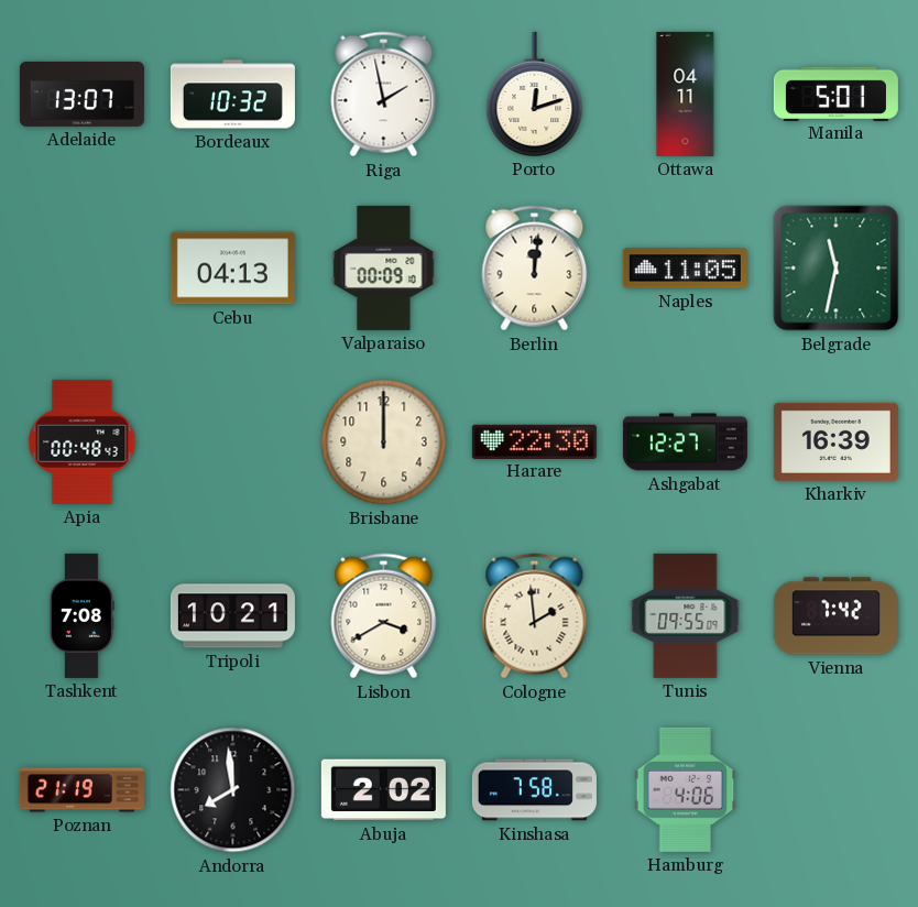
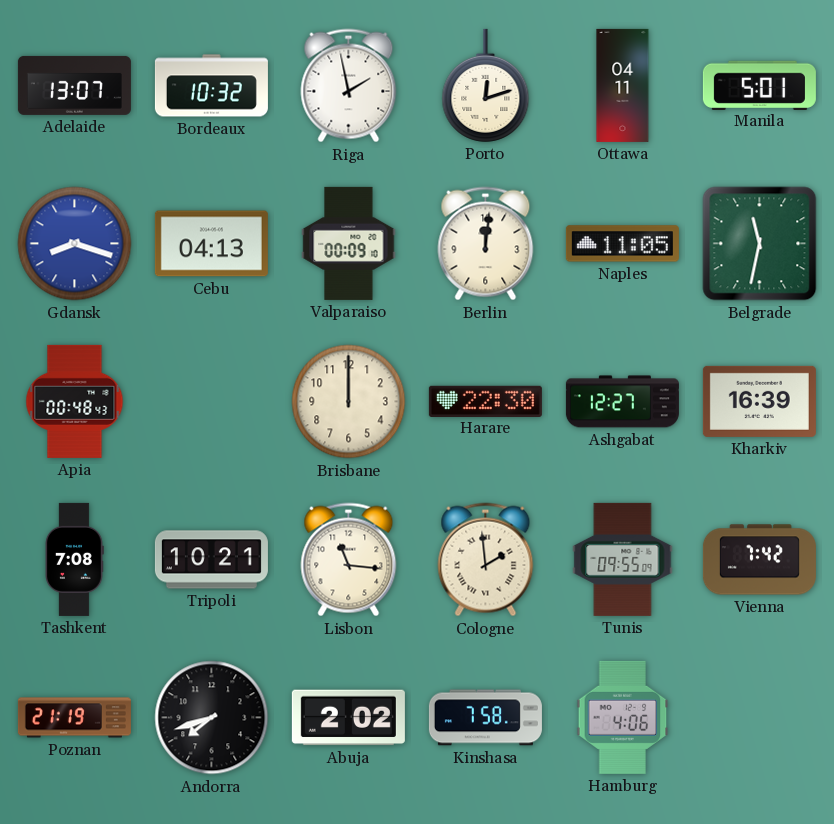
Gdansk: none -> 8:18
Lisbon: 3:40 -> 11:16
Andorra: 7:59 -> 7:42
